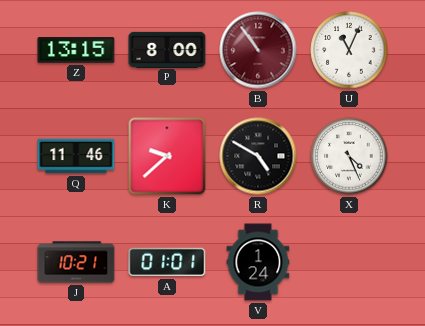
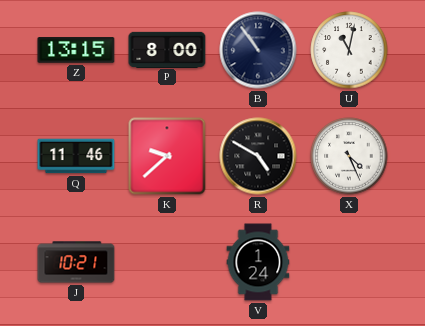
B dial: burgundy -> navy
U: 11:04 -> 11:02
A: 01:01 -> none
